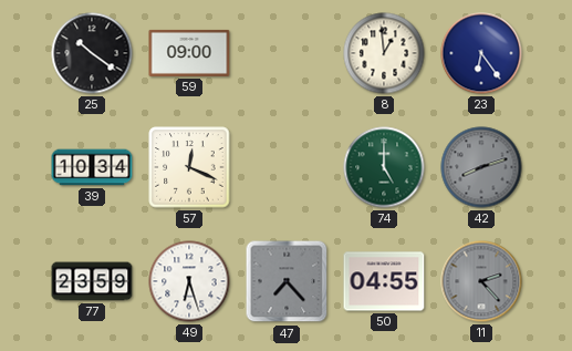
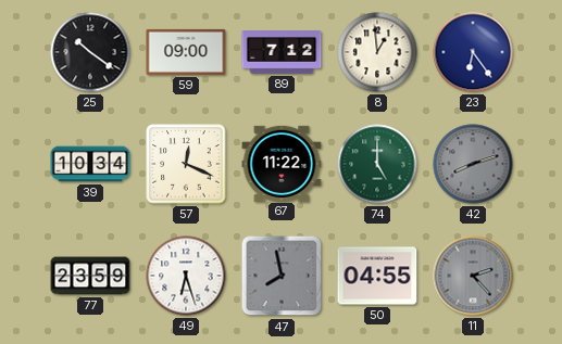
89: none -> 7:12
67: none -> 11:22
47: 7:23 -> 7:58
